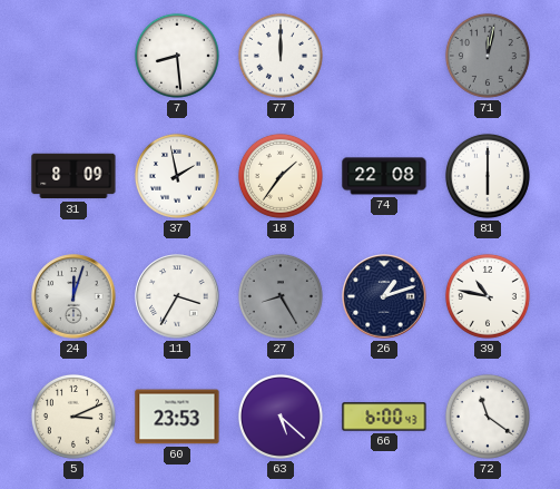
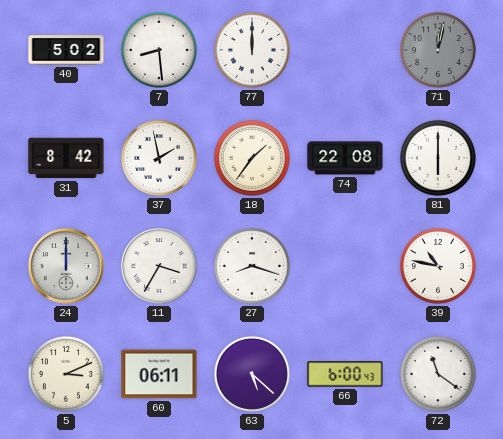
40: none -> 5:02
31: 8:09 -> 8:42
24: 12:03 -> 12:00
27: 8:25 -> 8:18
27 dial: grey -> white
26: 1:12 -> none
60: 23:53 -> 06:11
